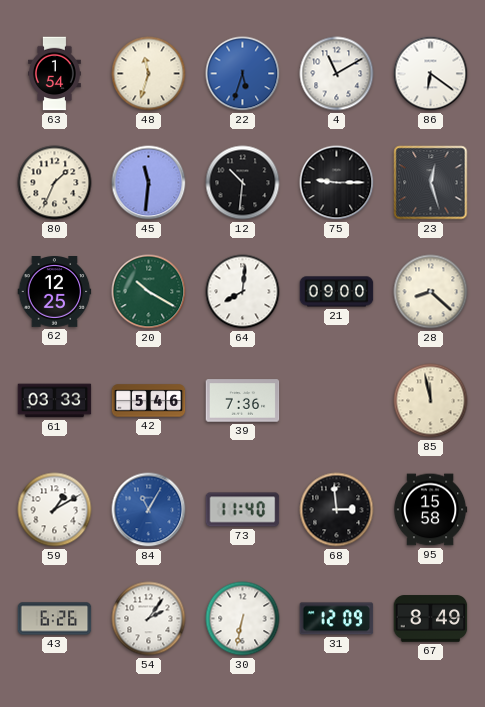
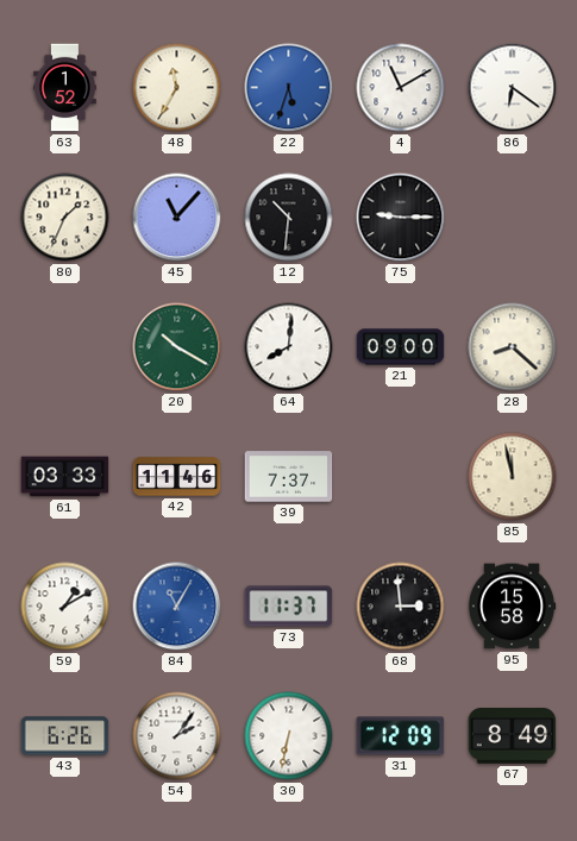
63: 1:54 -> 1:52
48: 11:33 -> 11:35
45: 11:31 -> 11:07
23: 12:27 -> none
62: 12:25 -> none
42: 5:46 -> 11:46
39: 7:36 -> 7:37
73: 11:40 -> 11:37
